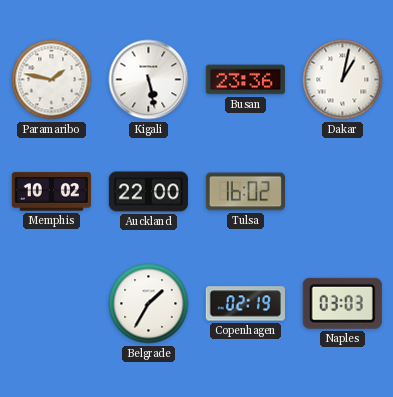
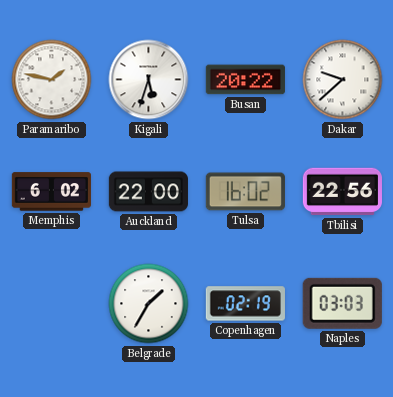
Kigali: 5:28 -> 5:33
Busan: 23:36 -> 20:22
Dakar: 1:02 -> 9:38
Memphis: 10:02 -> 6:02
Tbilisi: none -> 22:56
